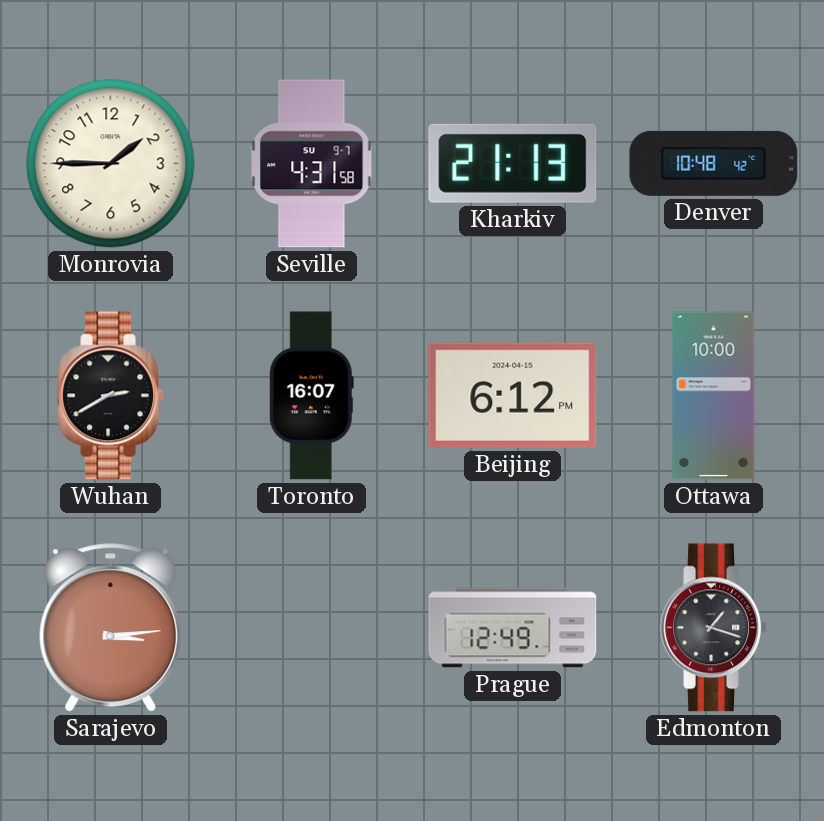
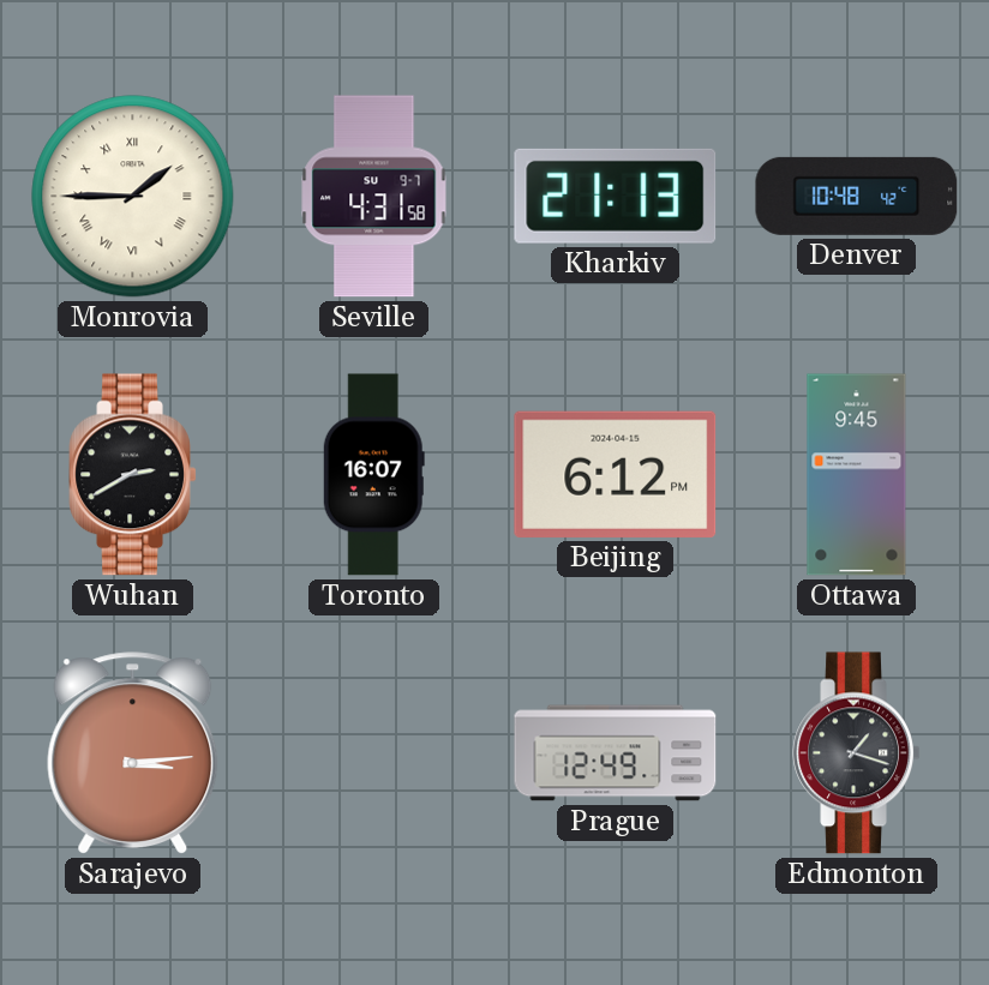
Monrovia numerals: Arabic -> Roman
Ottawa: 10:00 -> 9:45
